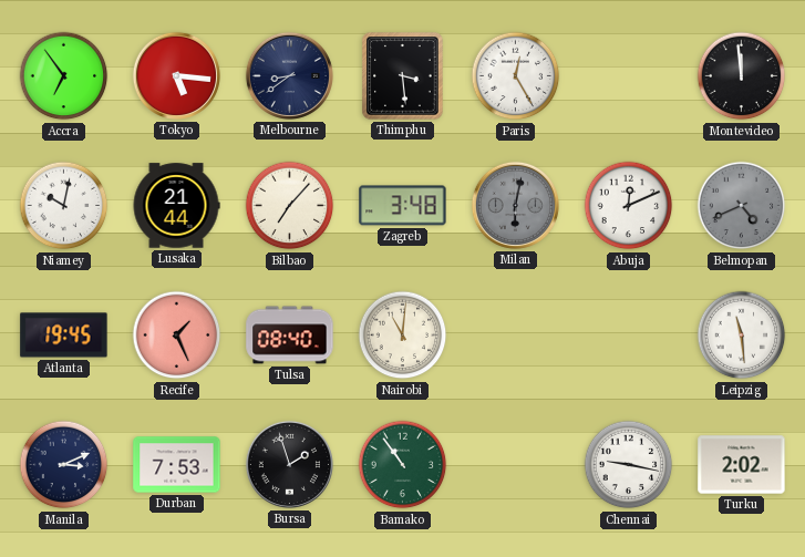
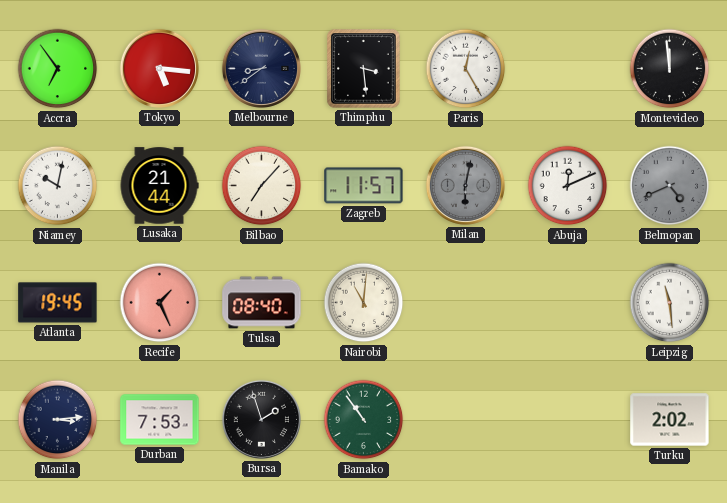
Zagreb: 3:48 -> 11:57
Manila: 3:11 -> 3:14
Chennai: 9:17 -> none
